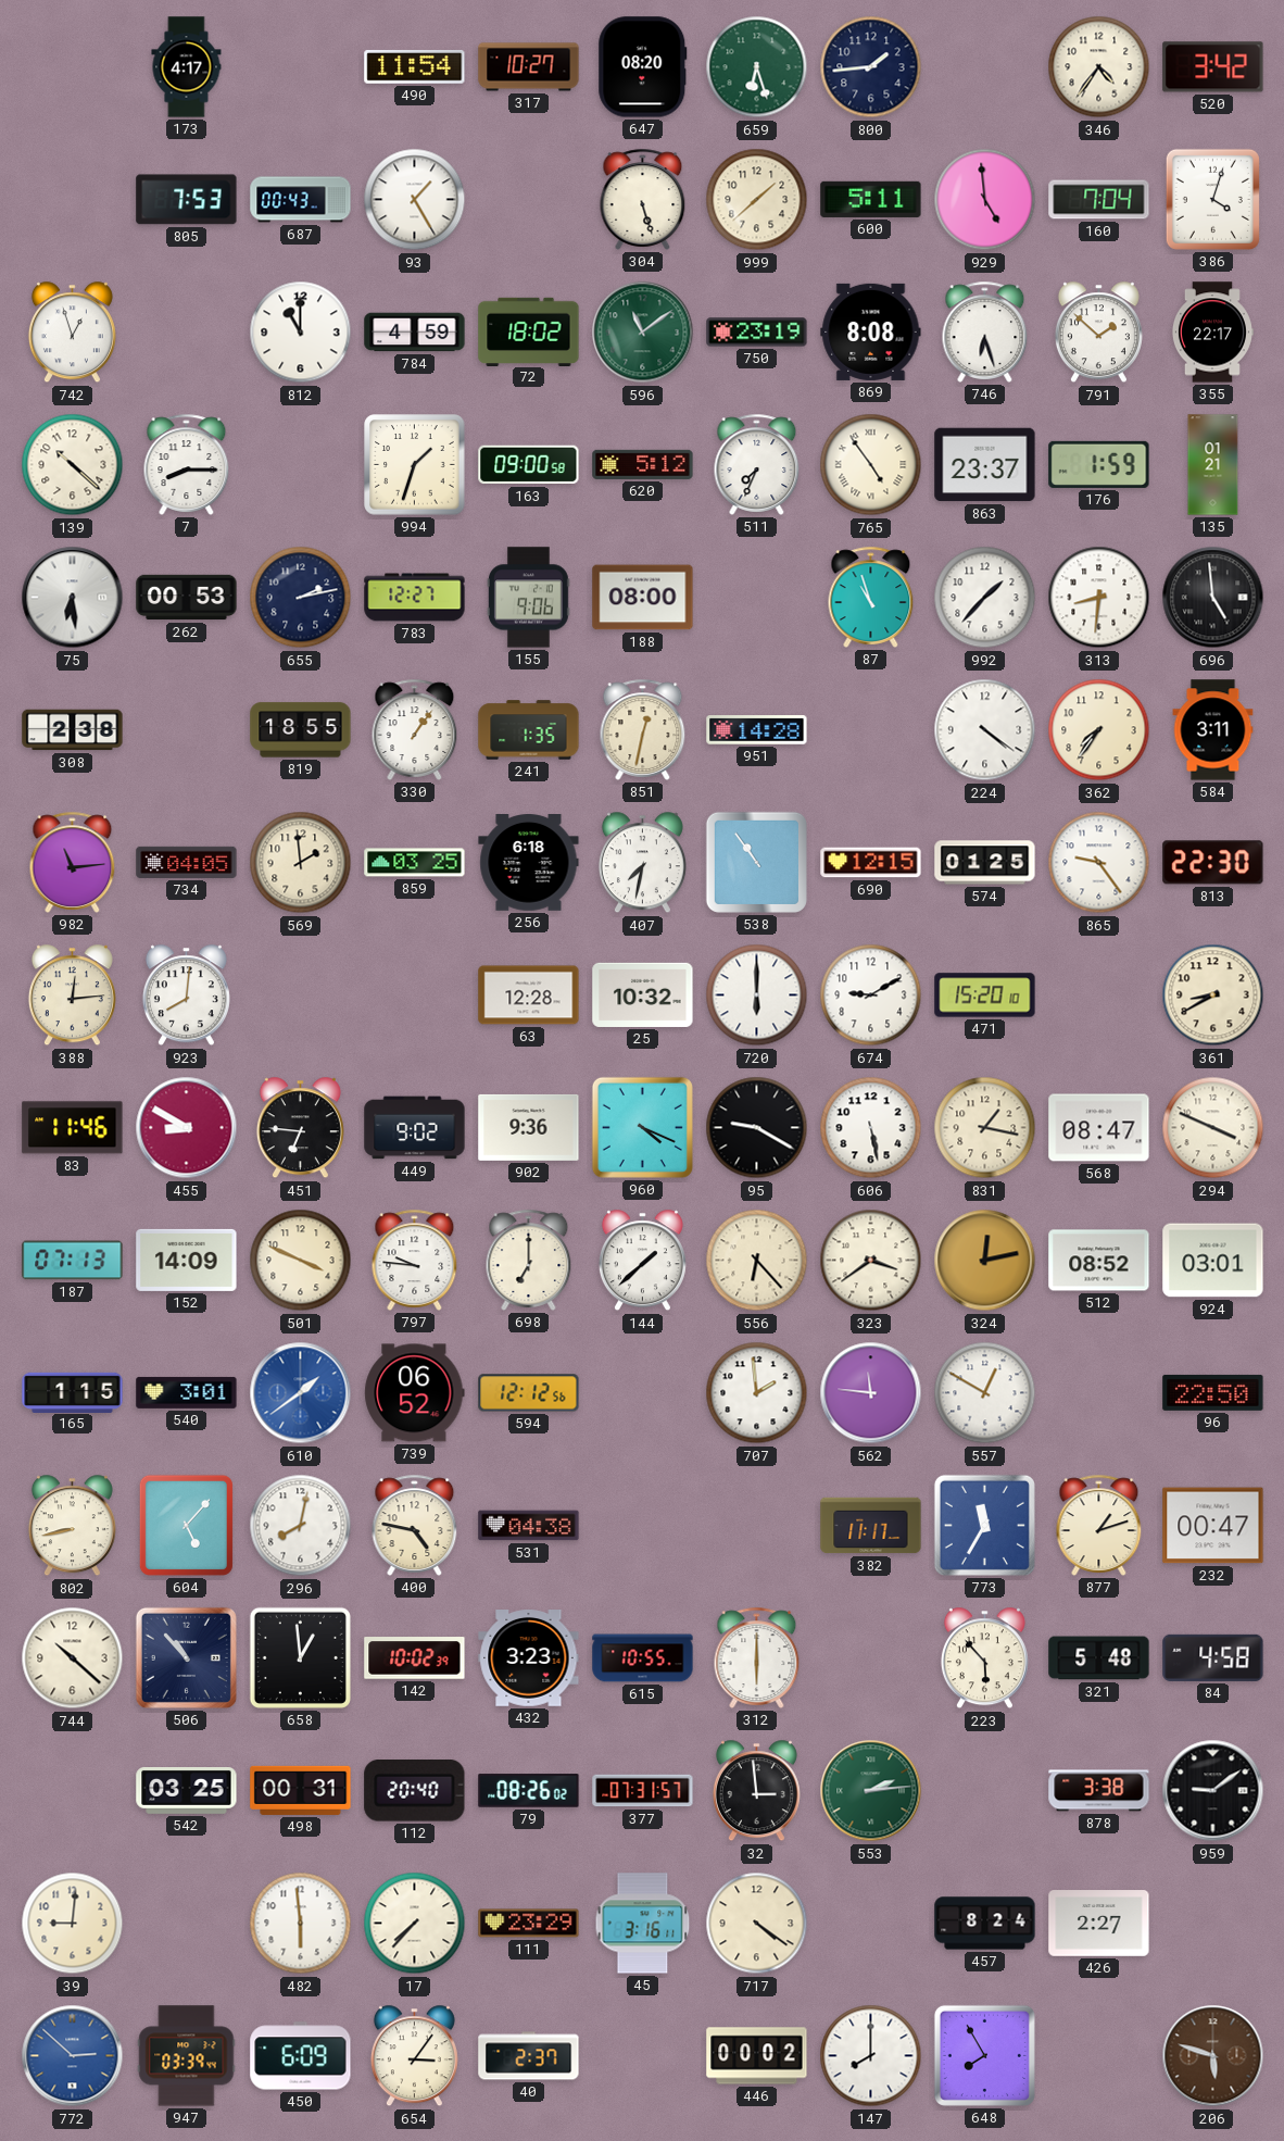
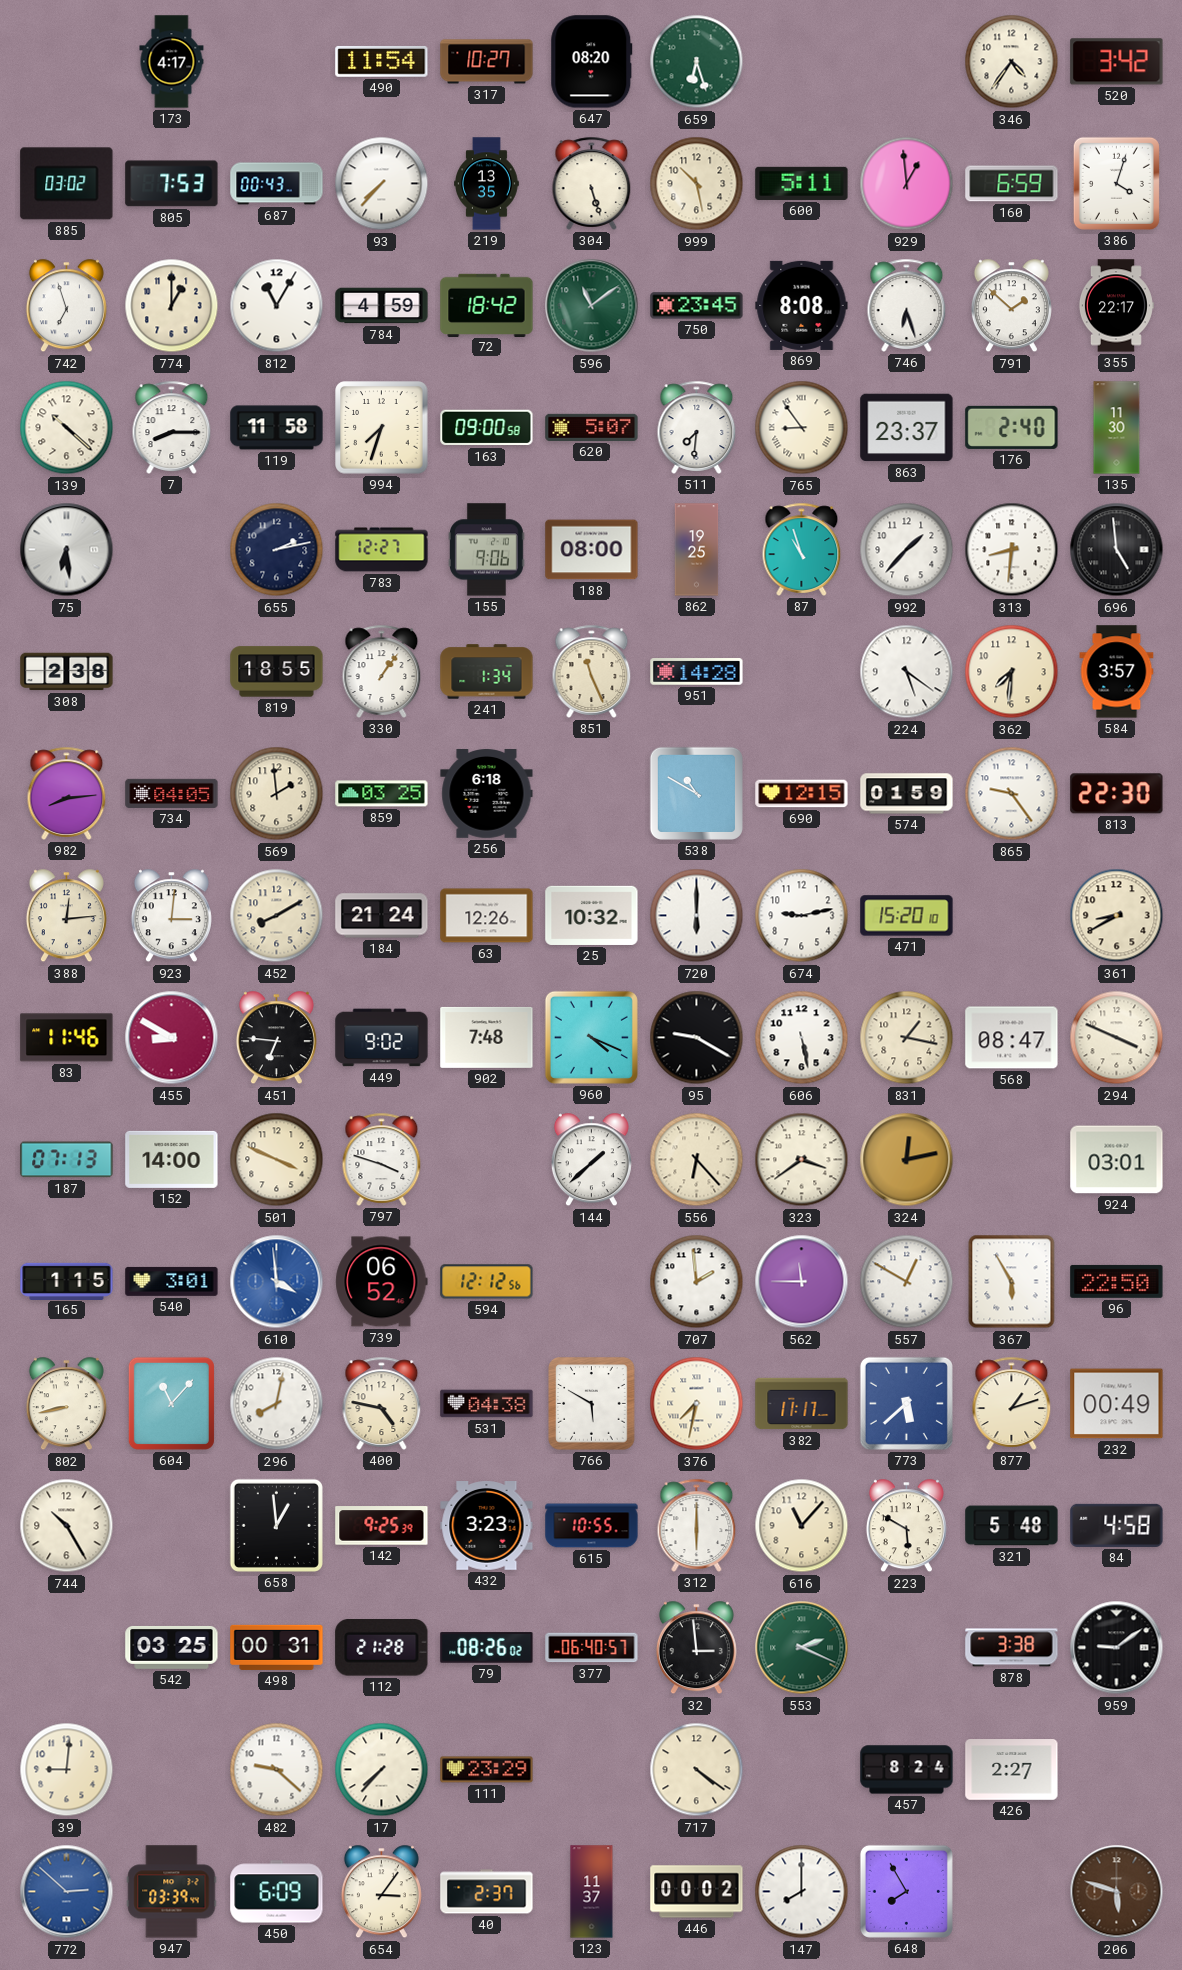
800: 1:44 -> none
885: none -> 03:02
93: 1:25 -> 7:37
219: none -> 13:35
999: 1:38 -> 10:28
929: 4:59 -> 12:59
160: 7:04 -> 6:59
742: 12:57 -> 6:57
774: none -> 1:00
812: 11:00 -> 11:05
72: 18:02 -> 18:42
750: 23:19 -> 23:45
119: none -> 11:58
994: 1:33 -> 7:33
620: 5:12 -> 5:07
511: 7:34 -> 7:31
765: 4:54 -> 8:54
176: 1:59 -> 2:40
135: 01:21 -> 11:30
262: 00:53 -> none
862: none -> 19:25
241: 1:35 -> 1:34
851: 12:32 -> 11:26
224: 4:21 -> 5:21
362: 7:36 -> 7:31
584: 3:11 -> 3:57
982: 11:14 -> 8:14
407: 7:32 -> none
538: 10:54 -> 10:50
574: 01:25 -> 01:59
923: 8:01 -> 3:01
452: none -> 8:10
184: none -> 21:24
63: 12:28 -> 12:26
674: 9:10 -> 9:13
902: 9:36 -> 7:48
152: 14:09 -> 14:00
797: 9:46 -> 3:48
698: 7:00 -> none
512: 08:52 -> none
610: 1:39 -> 3:59
562: 11:46 -> 11:45
367: none -> 5:55
604: 5:07 -> 11:07
766: none -> 5:50
376: none -> 7:32
773: 11:35 -> 5:38
232: 00:47 -> 00:49
744: 10:22 -> 10:25
506: 10:53 -> none
142: 10:02 -> 9:25
616: none -> 11:07
223: 5:53 -> 5:50
112: 20:40 -> 21:28
377: 07:31 -> 06:40
553: 2:14 -> 2:19
482: 5:59 -> 9:22
45: 3:16 -> none
123: none -> 11:37
